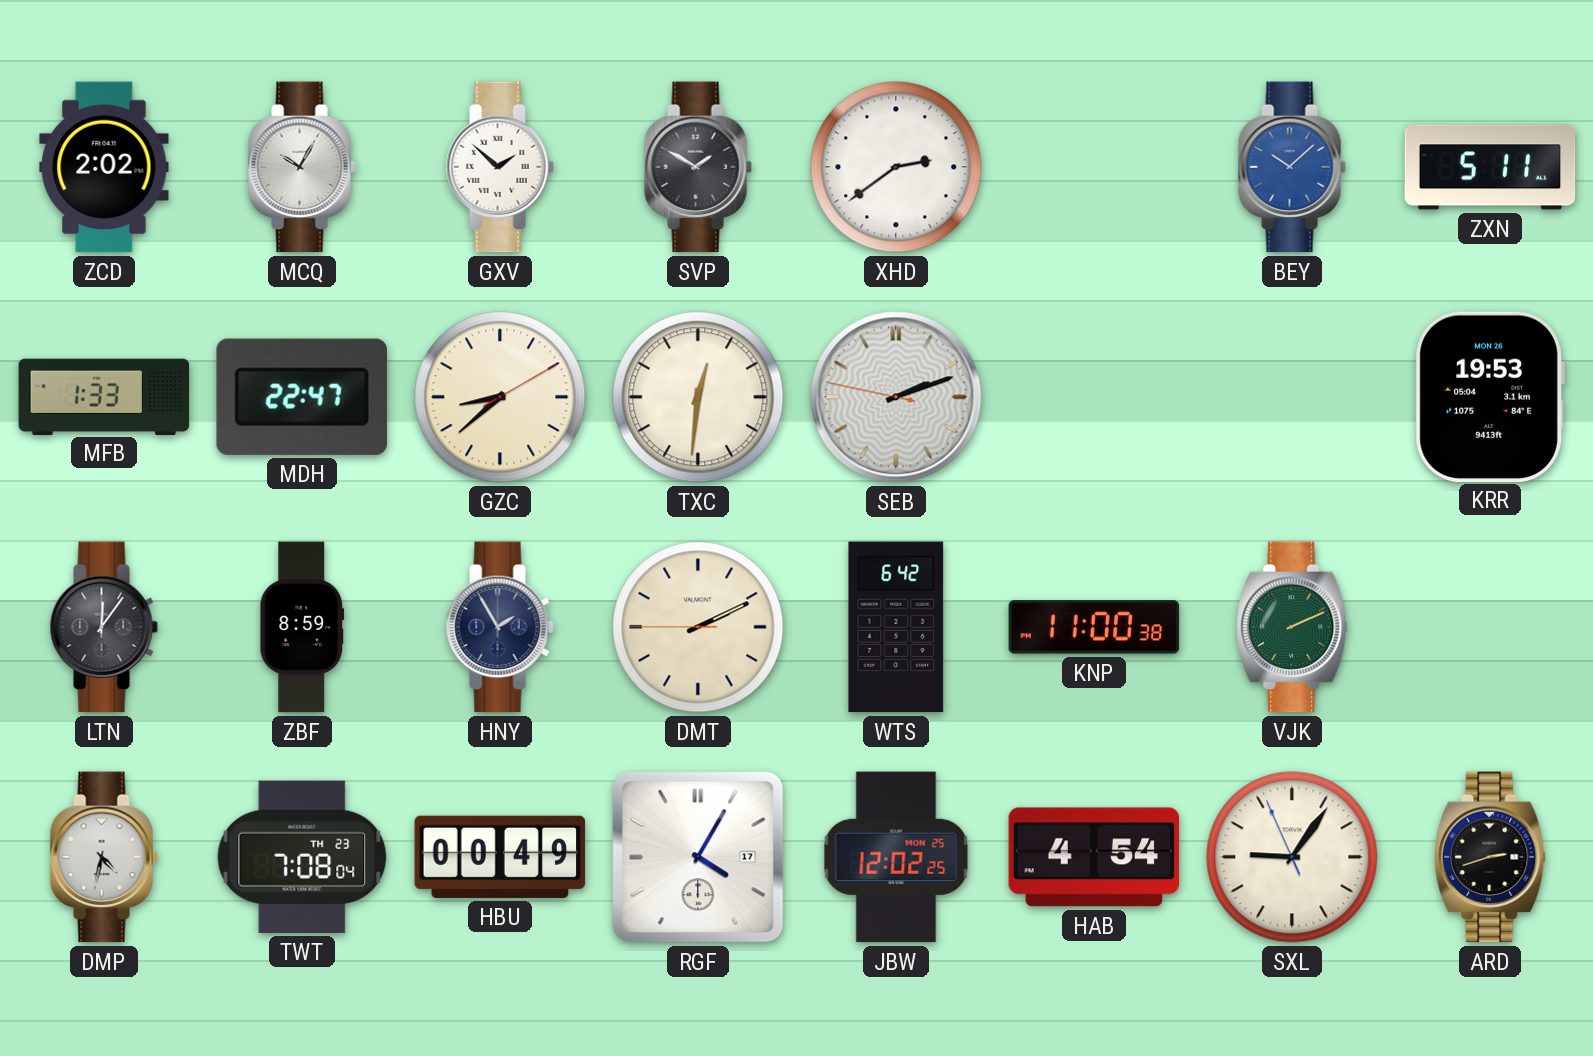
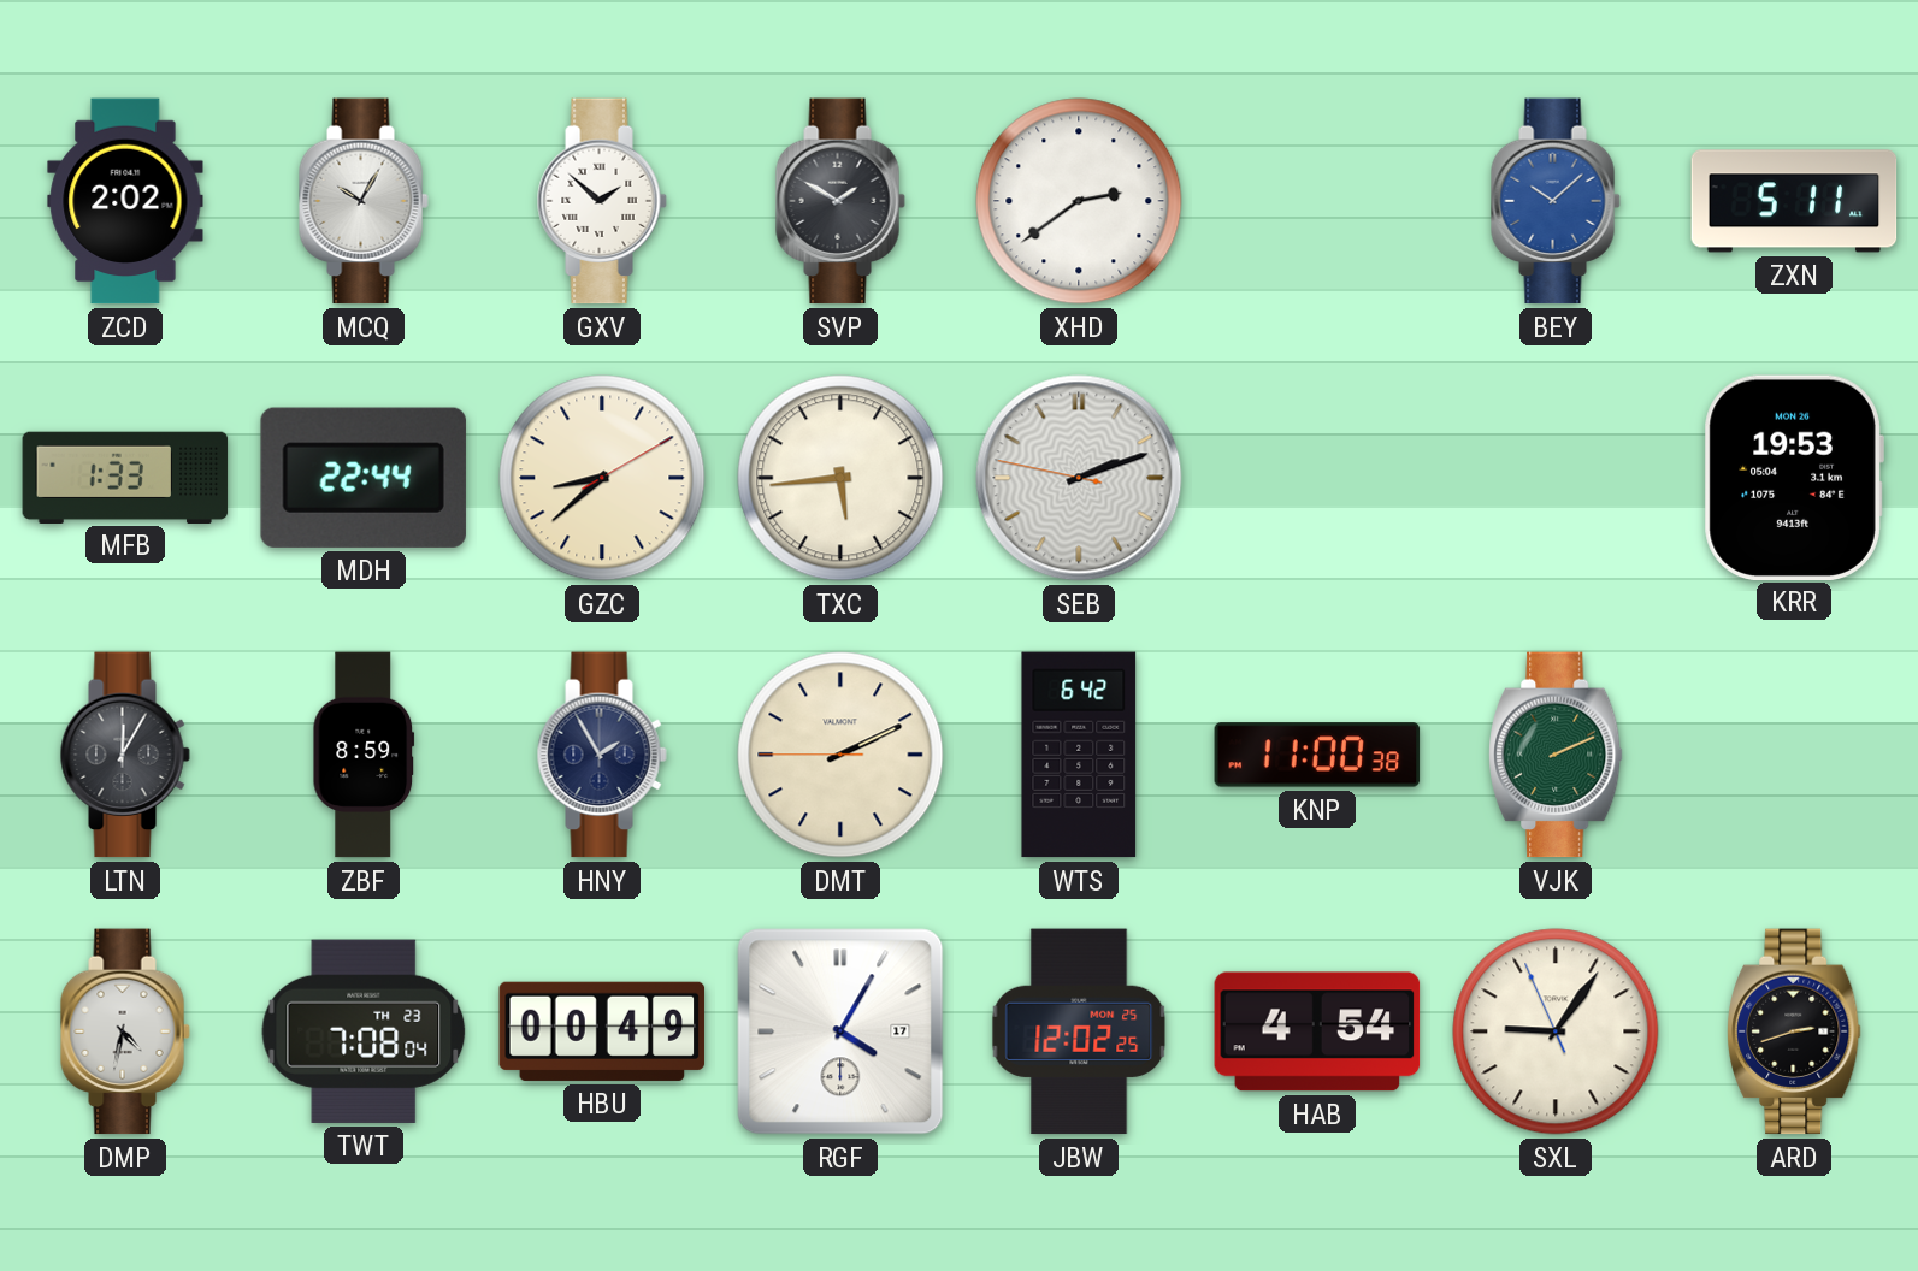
MDH: 22:47 -> 22:44
TXC: 12:31 -> 5:44
LTN: 12:06 -> 12:05
